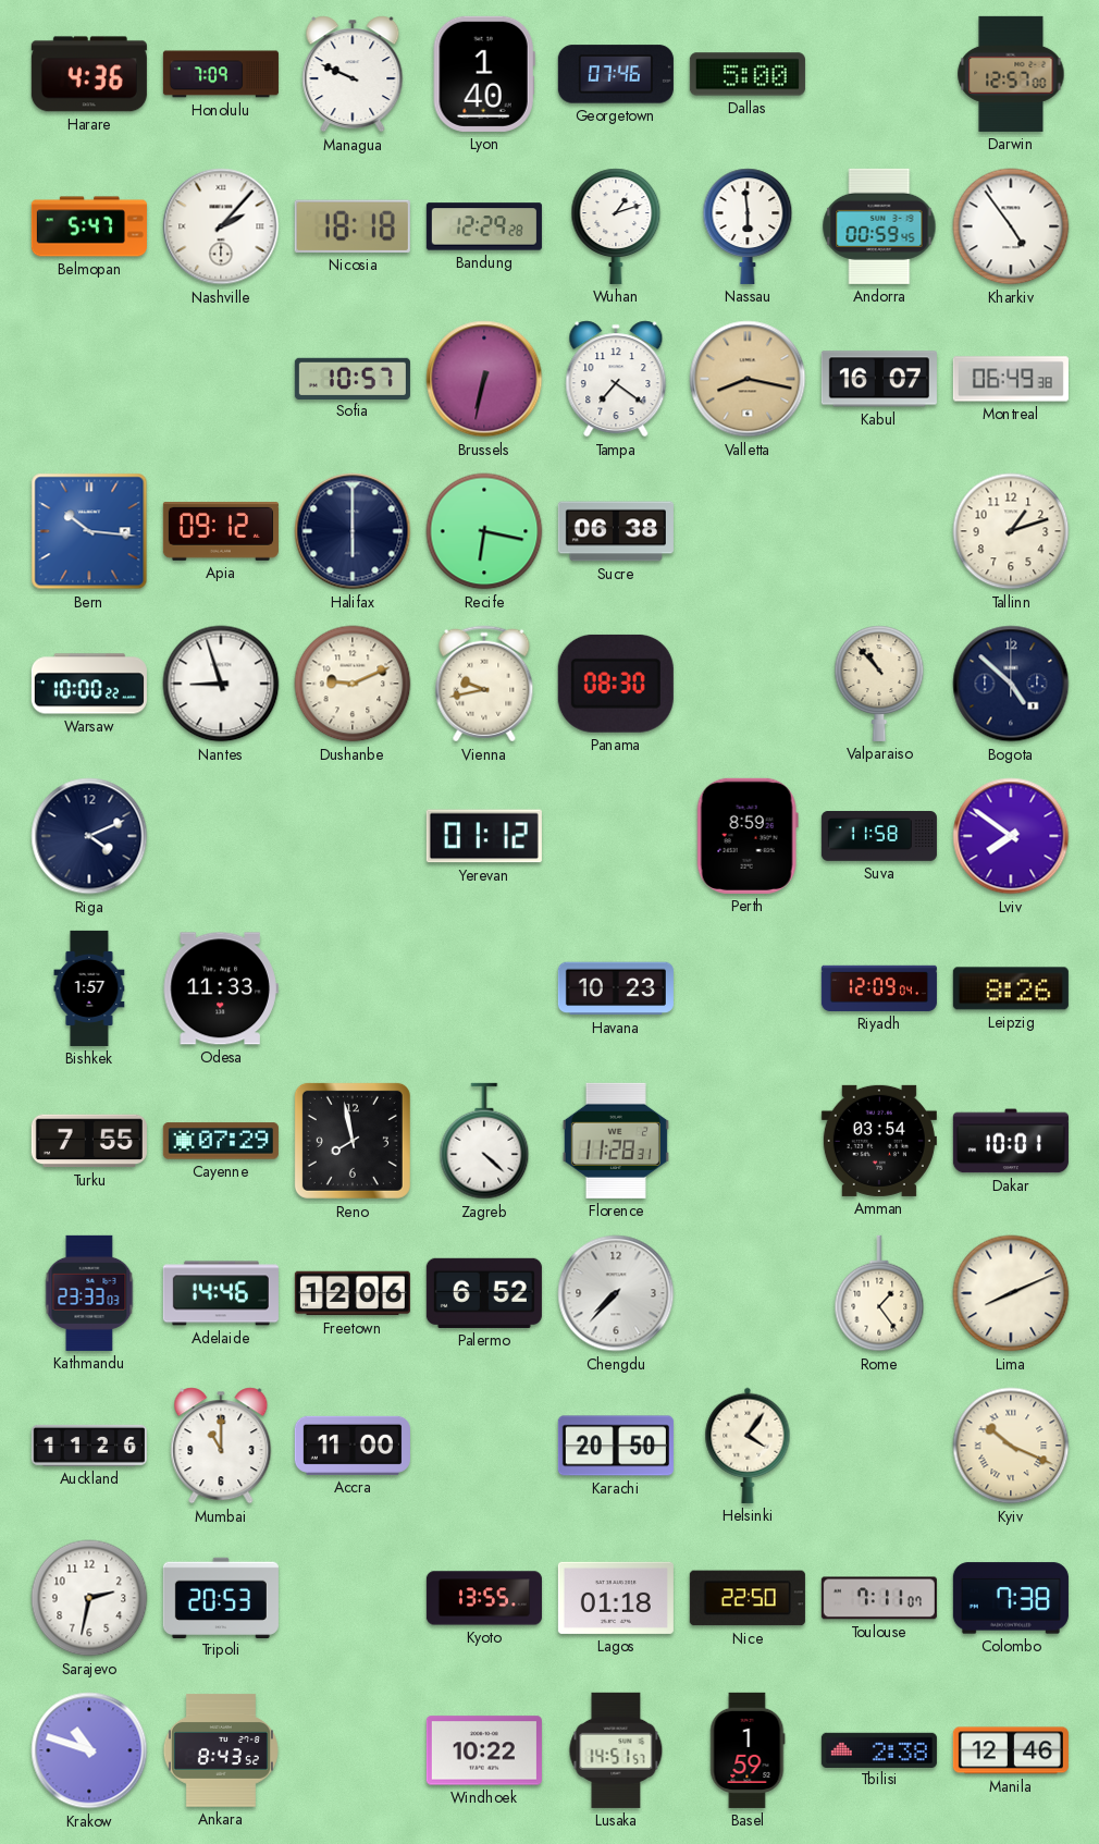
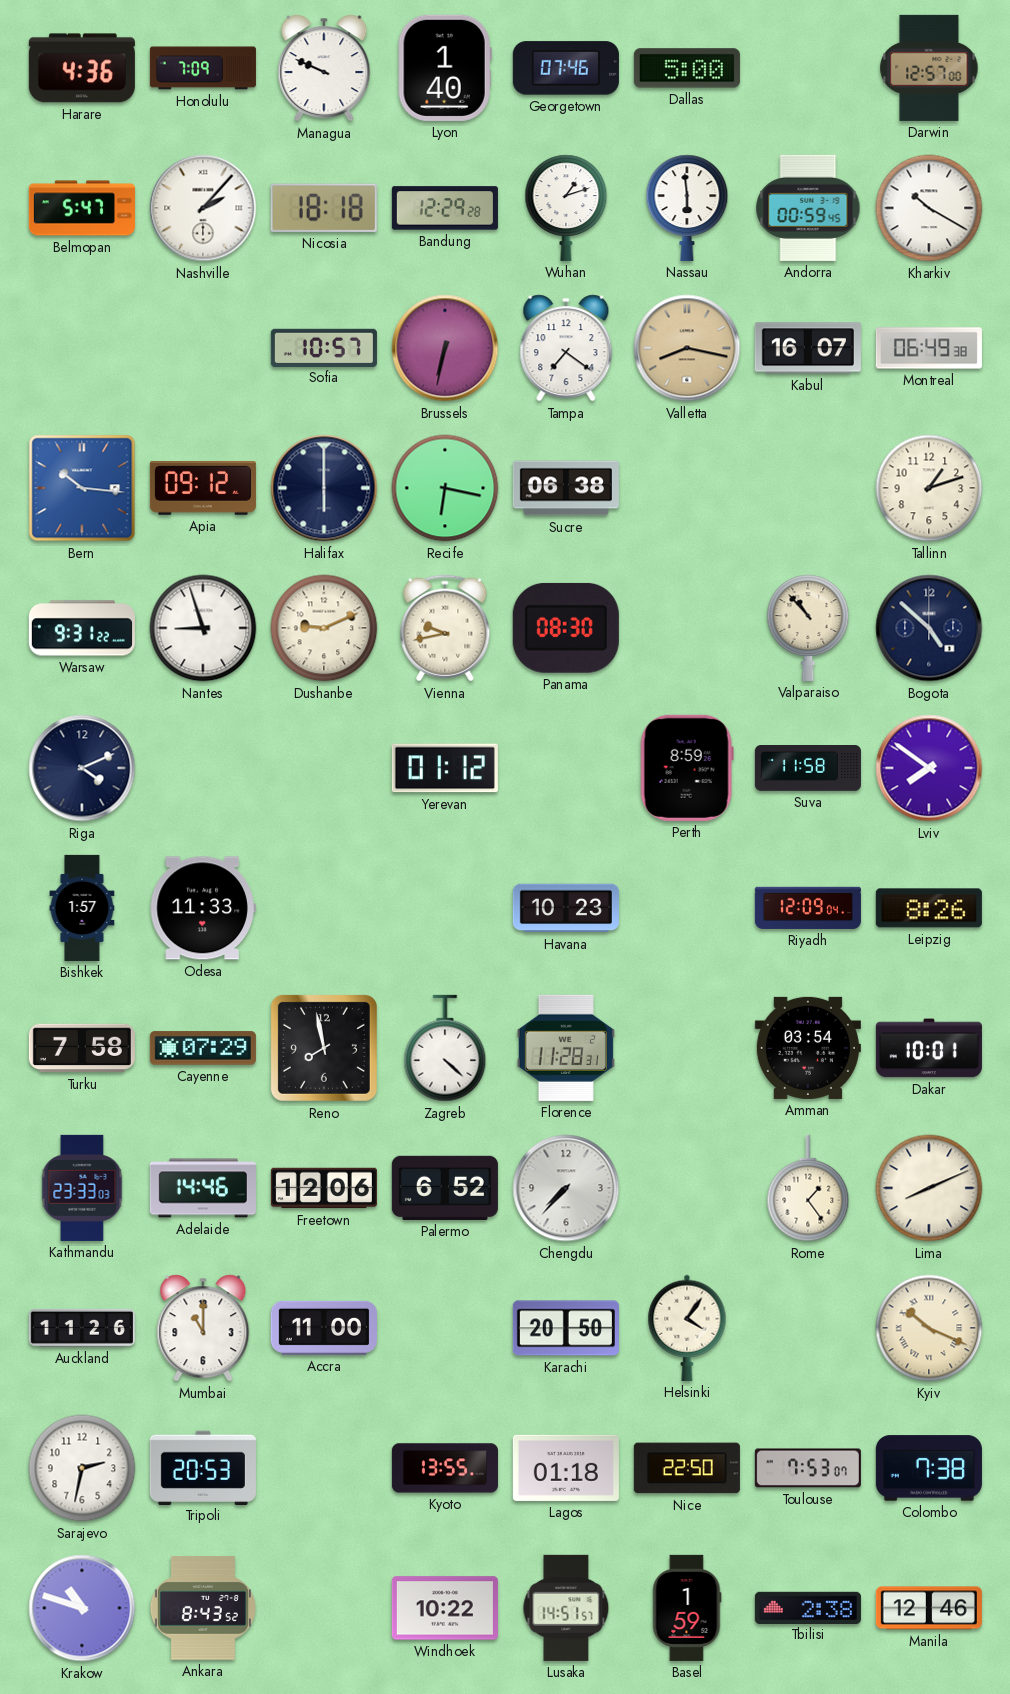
Kharkiv: 4:54 -> 10:20
Warsaw: 10:00 -> 9:31
Turku: 7:55 -> 7:58
Toulouse: 7:11 -> 7:53
